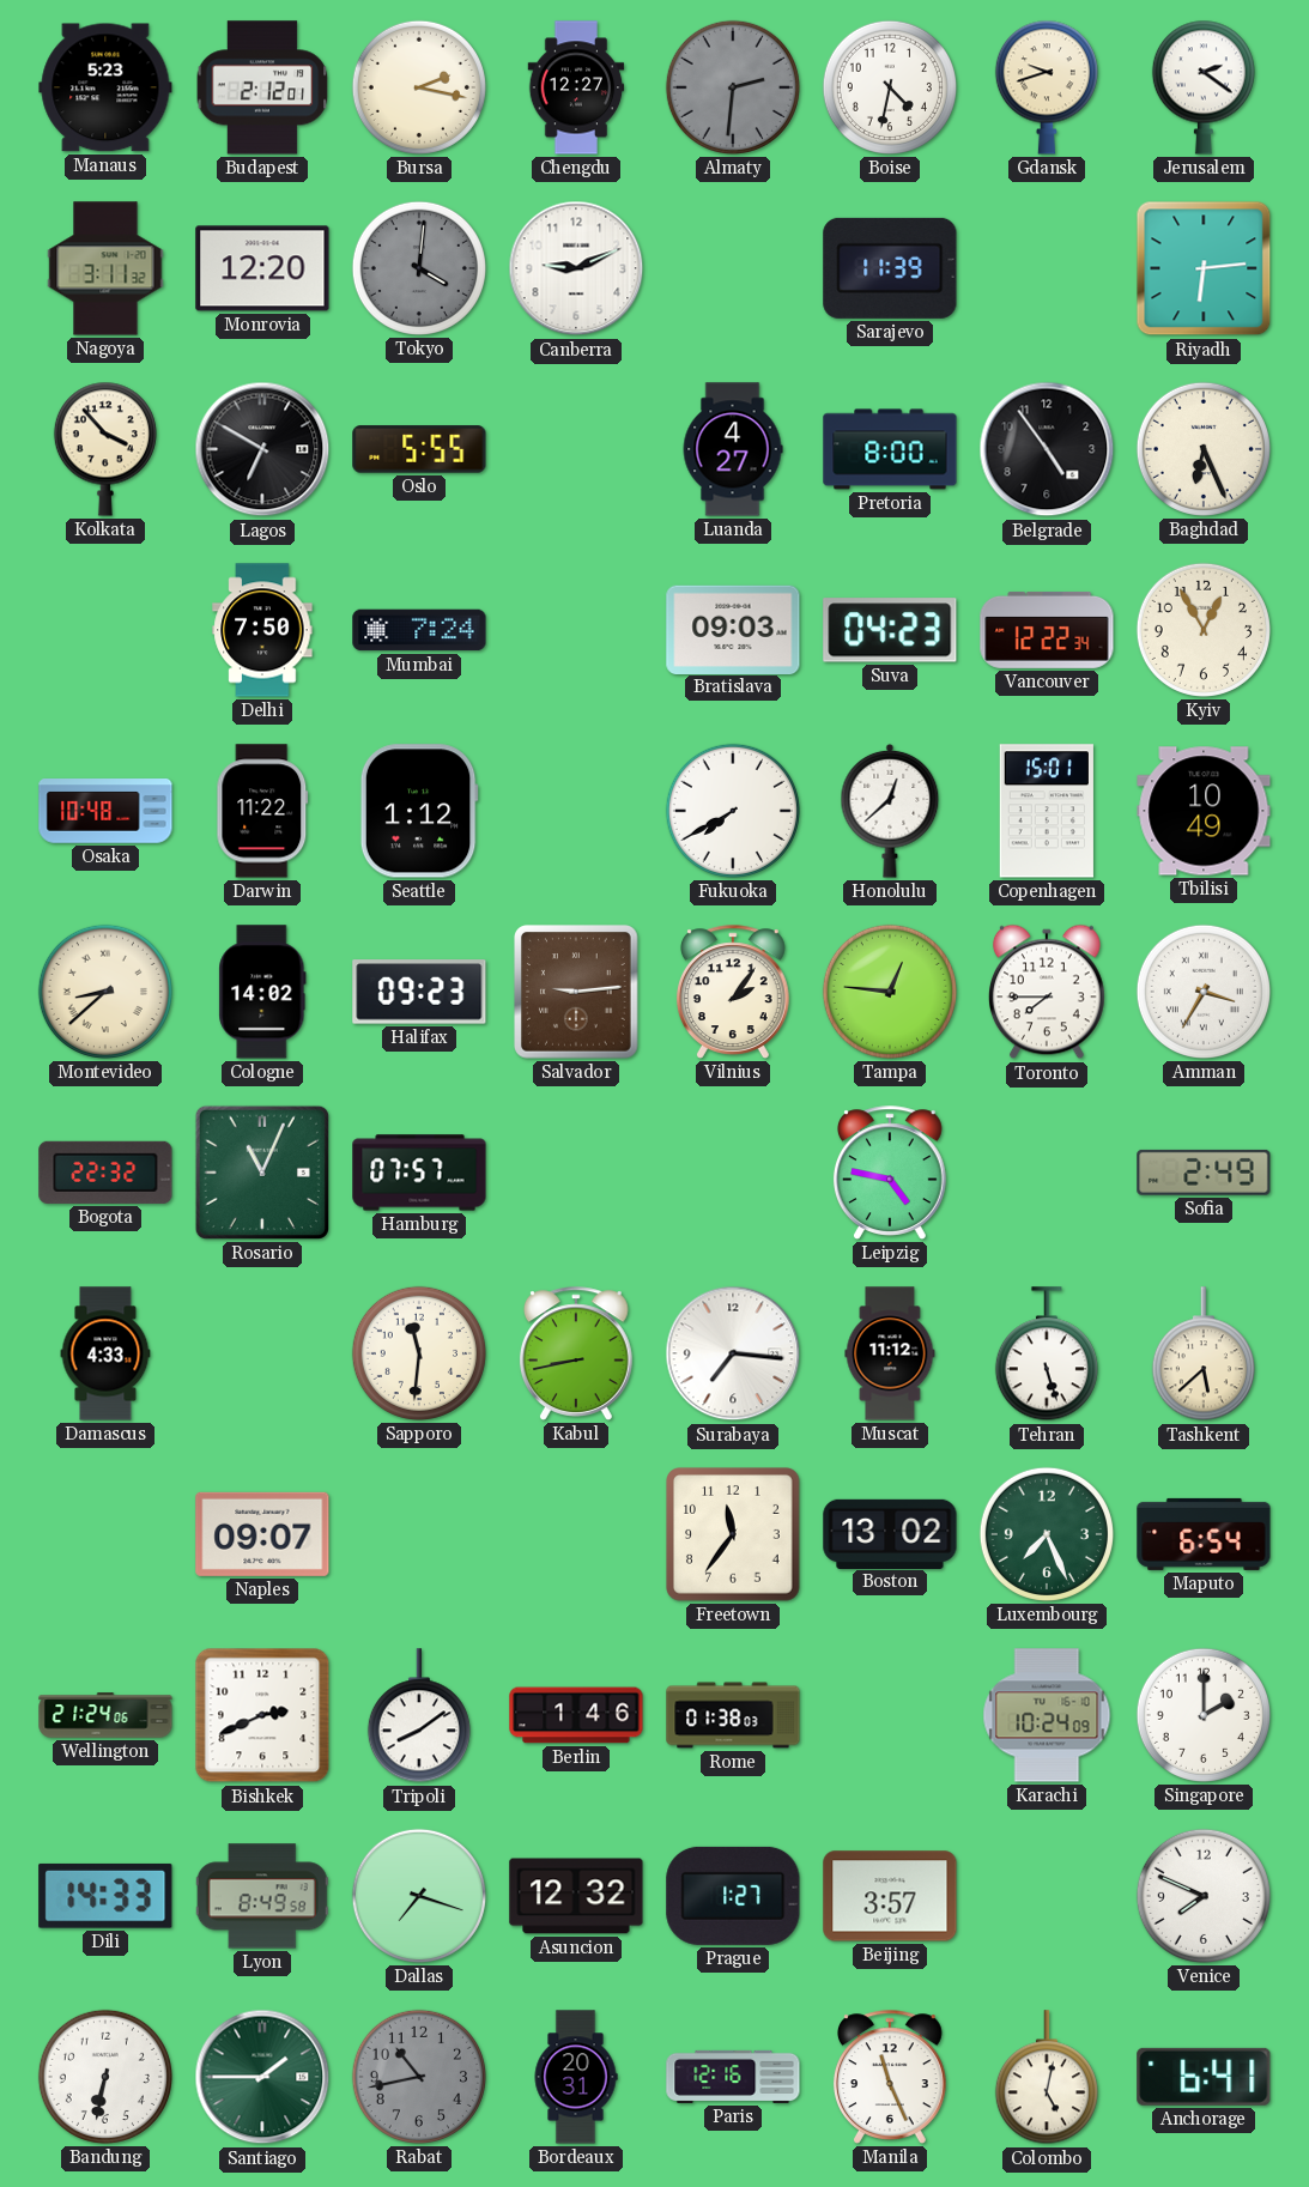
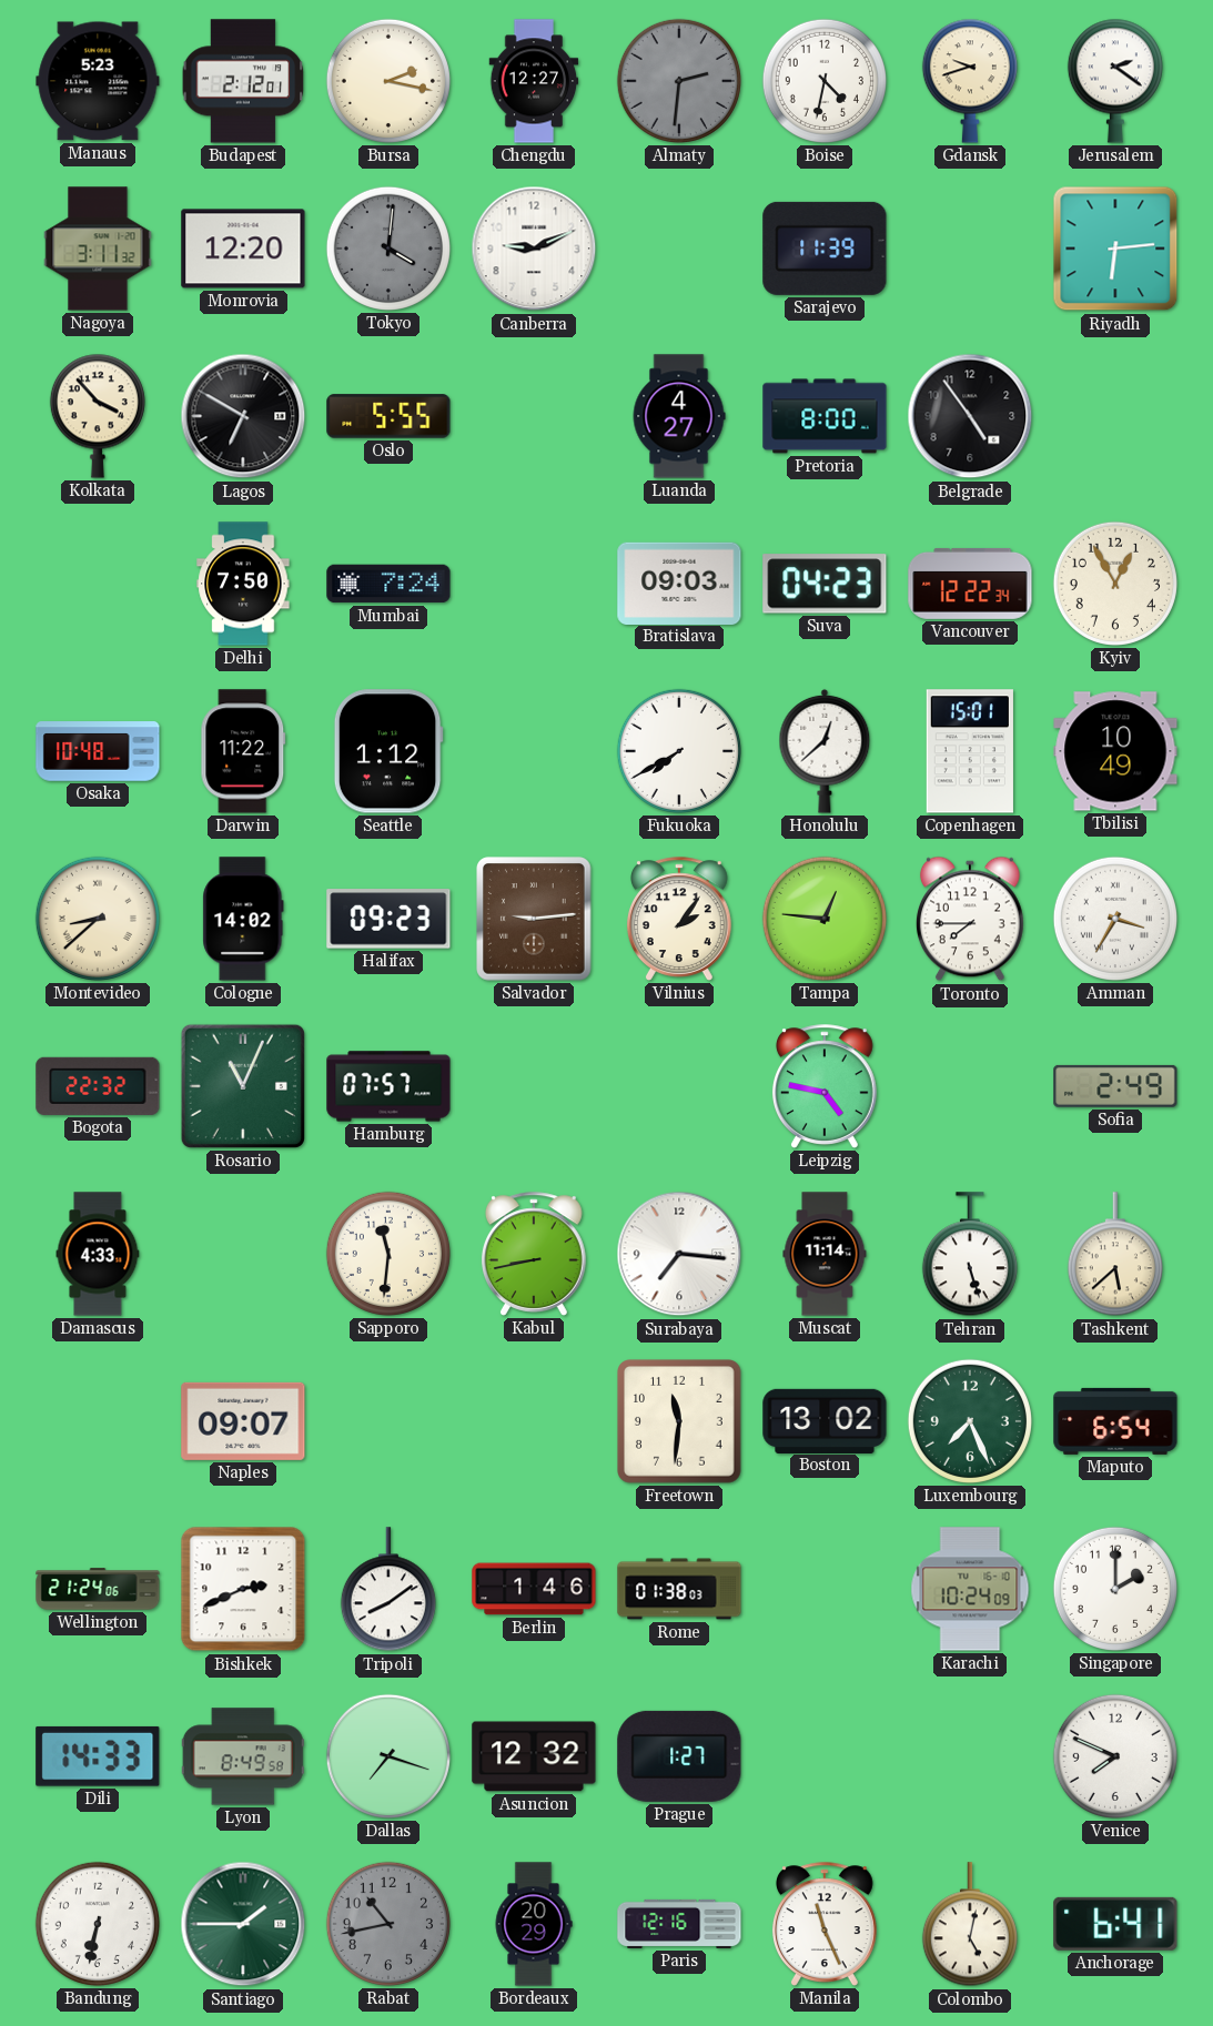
Baghdad: 6:26 -> none
Muscat: 11:12 -> 11:14
Freetown: 11:36 -> 11:31
Beijing: 3:57 -> none
Bordeaux: 20:31 -> 20:29
